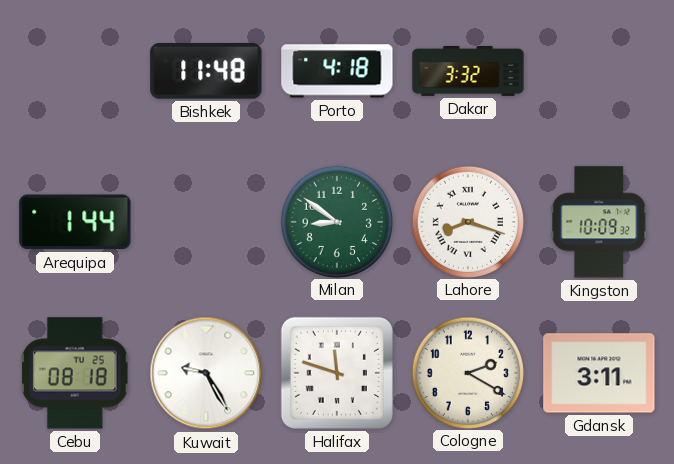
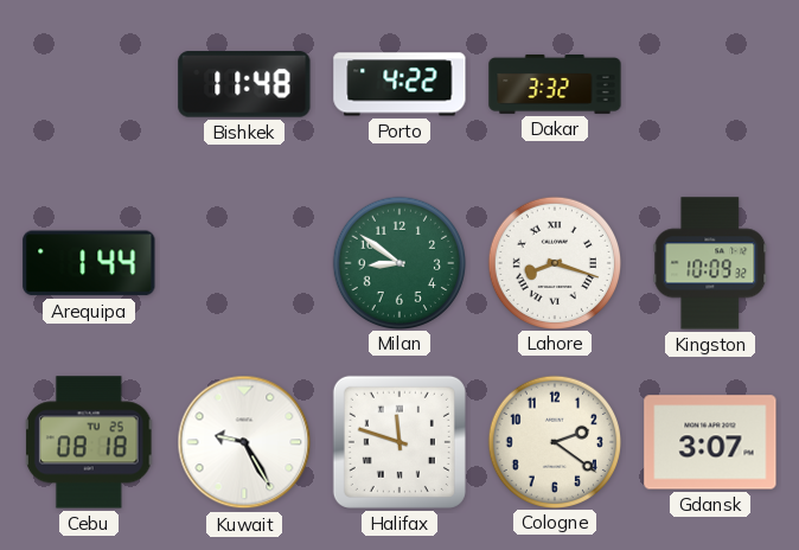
Porto: 4:18 -> 4:22
Cologne: 2:20 -> 2:21
Gdansk: 3:11 -> 3:07
